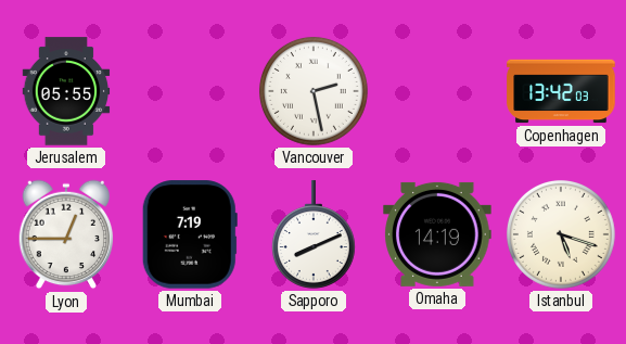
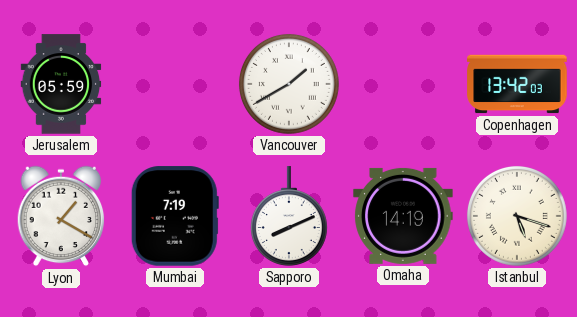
Jerusalem: 05:55 -> 05:59
Vancouver: 2:28 -> 1:40
Lyon: 12:45 -> 1:20
